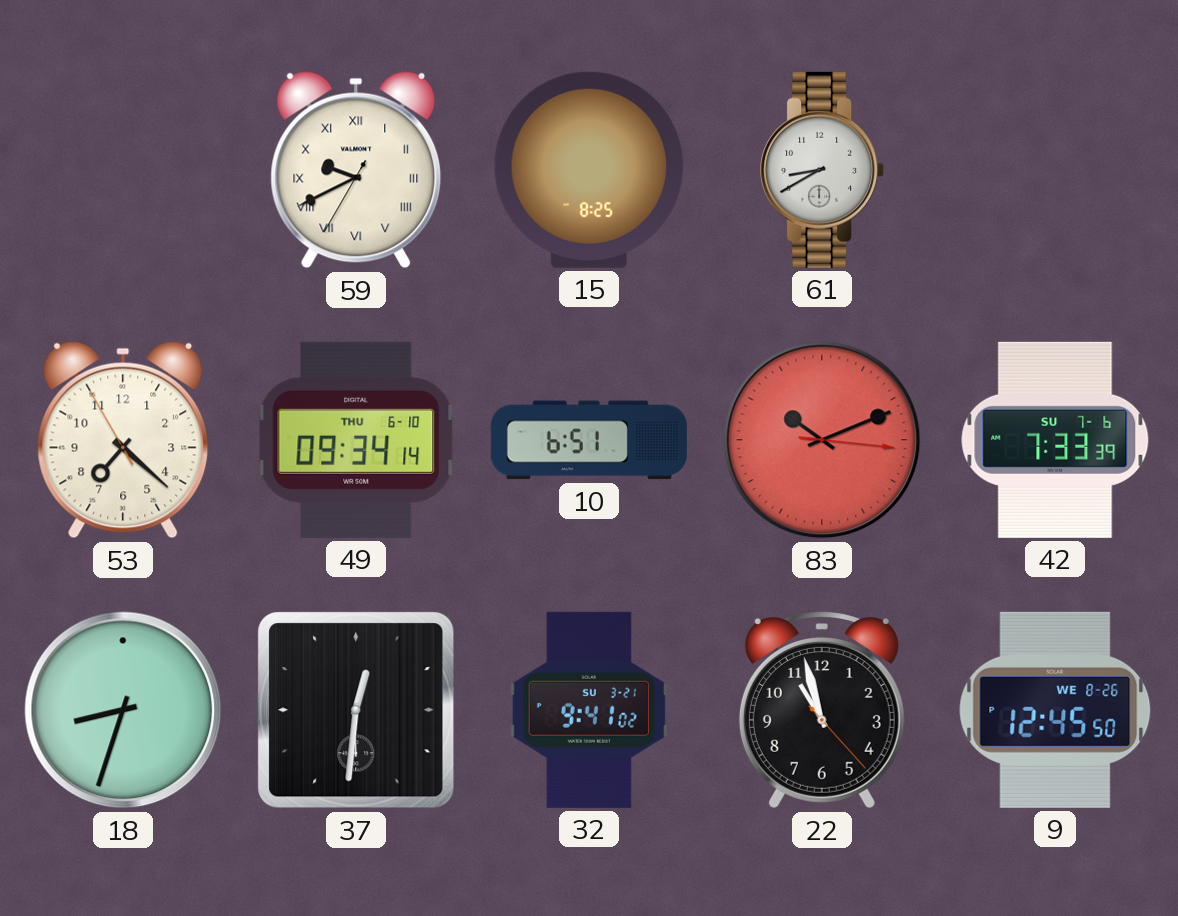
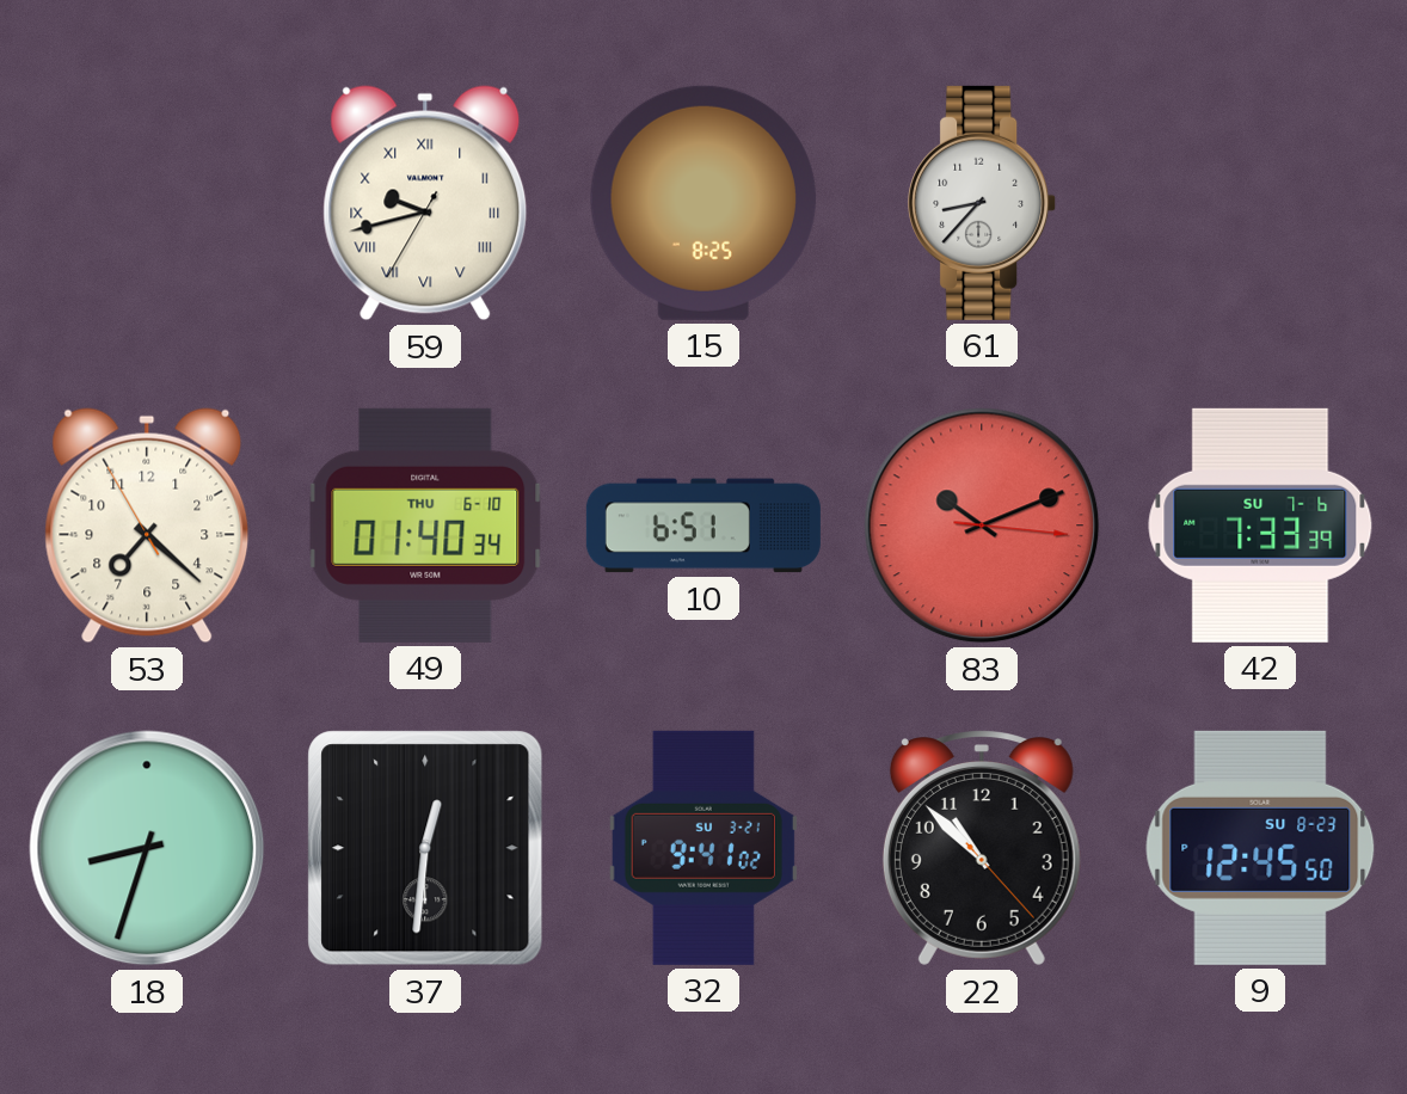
59: 9:40 -> 9:42
61: 8:40 -> 8:37
49: 09:34 -> 01:40
22: 10:57 -> 10:52
9 date: WE 8-26 -> SU 8-23
